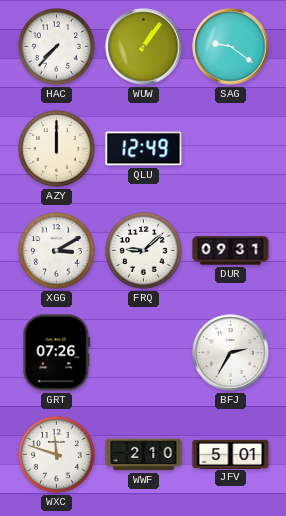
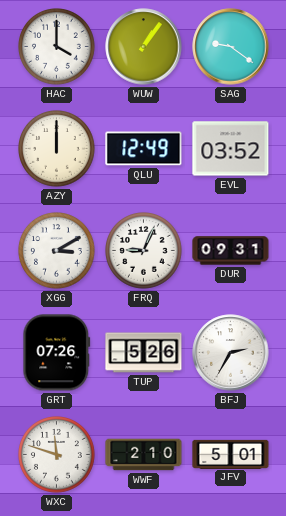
HAC: 7:37 -> 4:00
EVL: none -> 03:52
FRQ: 9:08 -> 9:04
TUP: none -> 5:26
